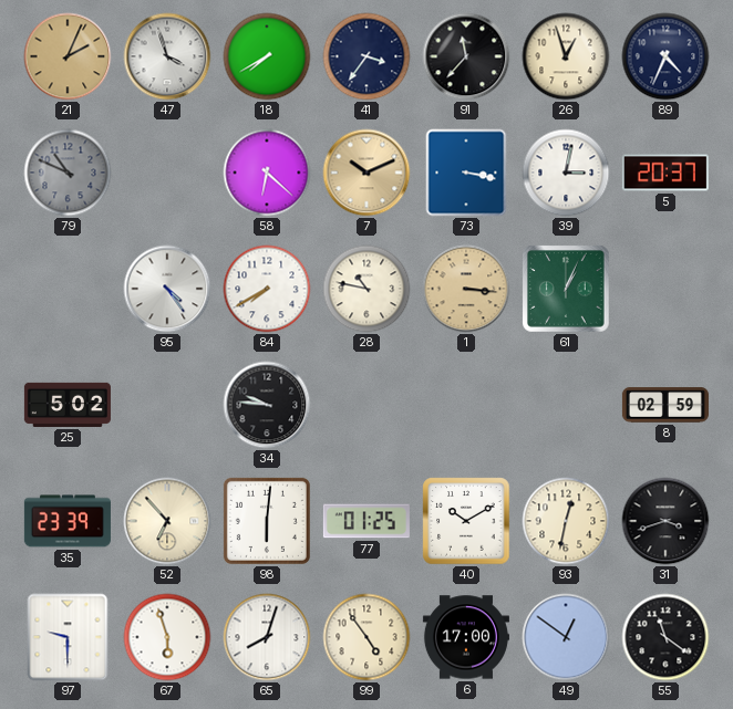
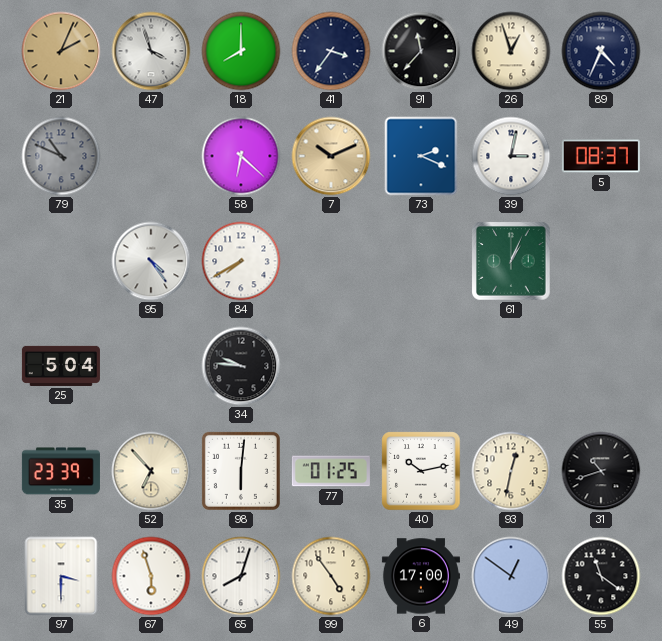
18: 7:40 -> 8:00
73: 3:17 -> 2:19
5: 20:37 -> 08:37
28: 10:47 -> none
1: 3:16 -> none
25: 5:02 -> 5:04
8: 02:59 -> none
40: 10:10 -> 10:13
31: 3:42 -> 10:42
97: 9:30 -> 3:30
